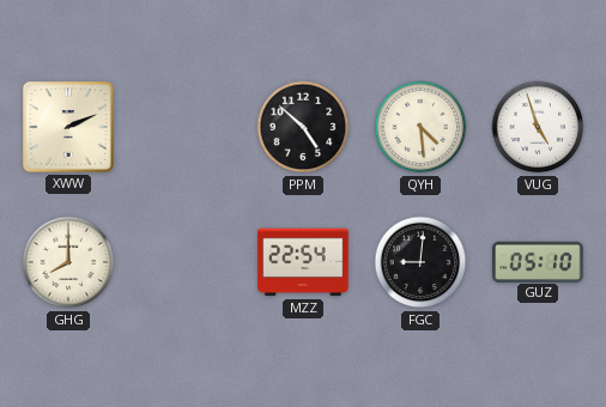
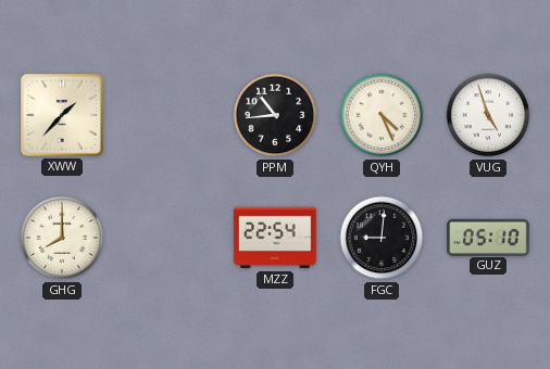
XWW: 2:11 -> 1:37
PPM: 4:52 -> 10:44
QYH: 4:29 -> 4:26
